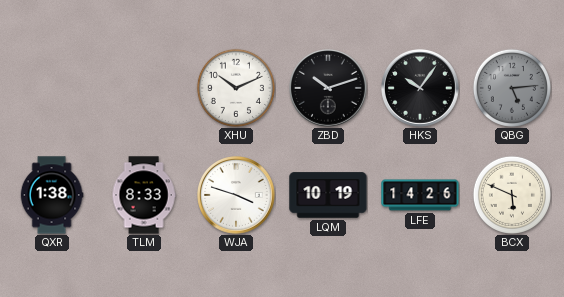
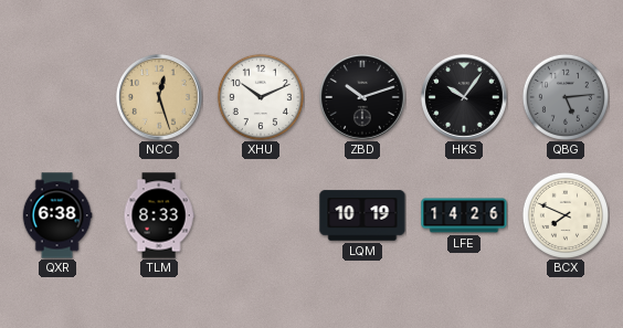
NCC: none -> 12:27
QXR: 1:38 -> 6:38
WJA: 3:48 -> none
BCX: 5:49 -> 7:49
